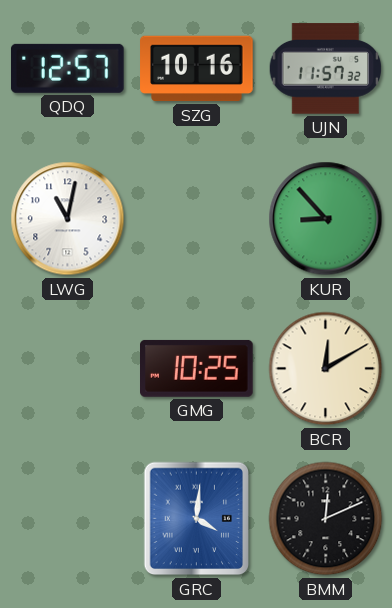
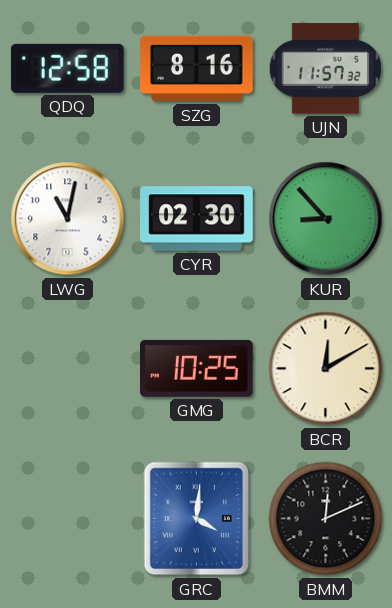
QDQ: 12:57 -> 12:58
SZG: 10:16 -> 8:16
CYR: none -> 02:30
